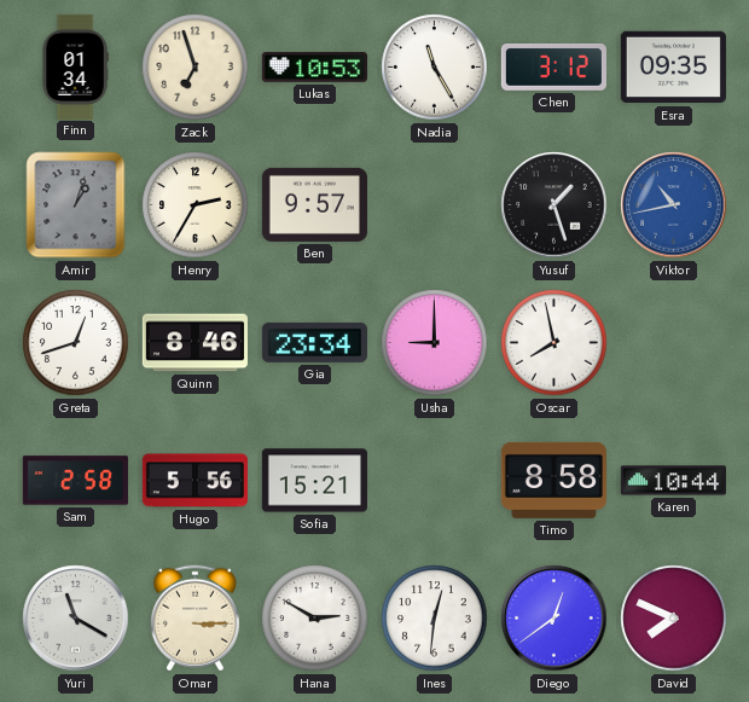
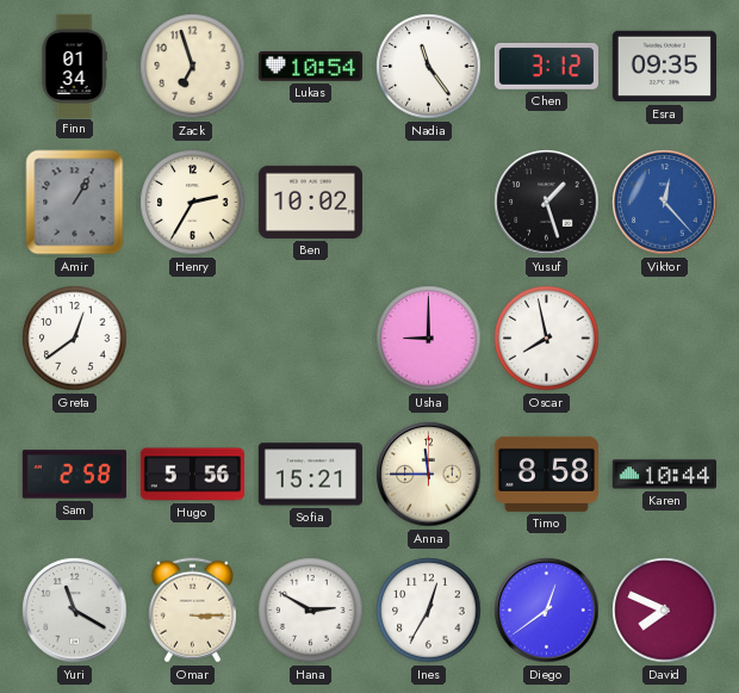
Lukas: 10:53 -> 10:54
Nadia: 11:25 -> 11:24
Amir: 1:03 -> 1:05
Ben: 9:57 -> 10:02
Viktor: 10:43 -> 12:23
Greta: 12:42 -> 12:39
Quinn: 8:46 -> none
Gia: 23:34 -> none
Anna: none -> 11:45
Ines: 12:31 -> 12:35
